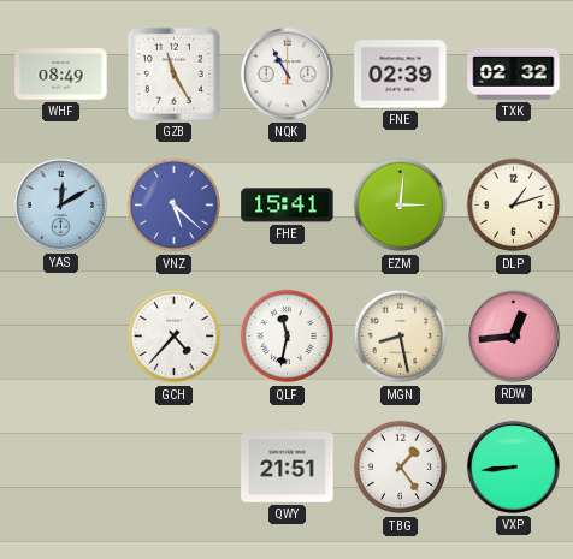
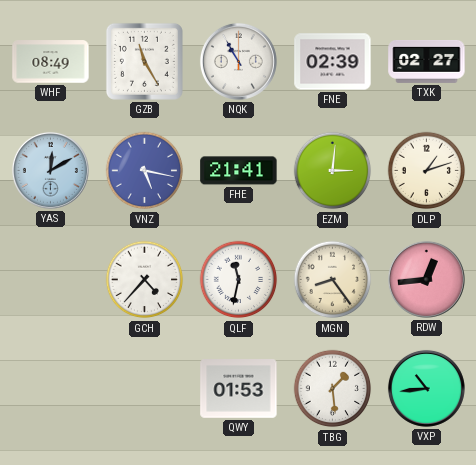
TXK: 02:32 -> 02:27
VNZ: 5:22 -> 5:17
FHE: 15:41 -> 21:41
MGN: 8:28 -> 8:24
QWY: 21:51 -> 01:53
TBG: 1:24 -> 1:29
VXP: 8:44 -> 10:44
